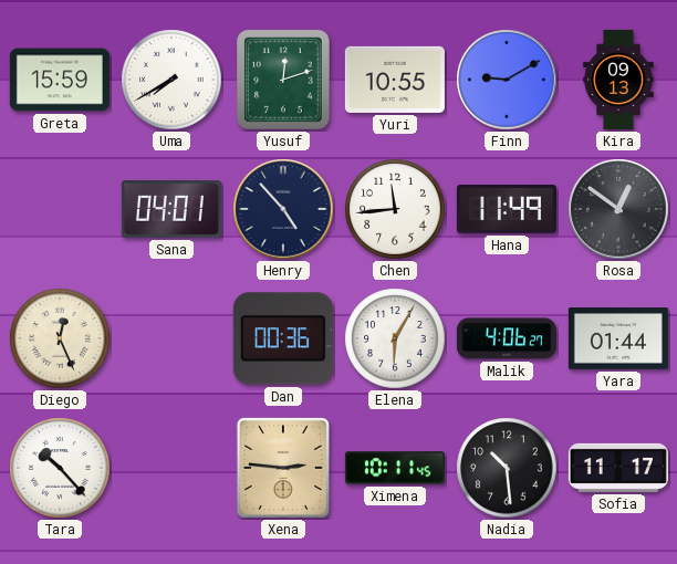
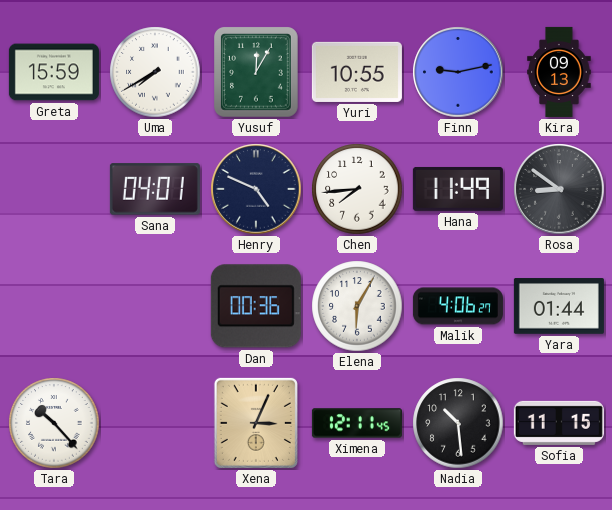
Yusuf: 12:12 -> 12:05
Finn: 9:10 -> 9:13
Henry: 4:53 -> 4:49
Chen: 11:44 -> 7:44
Rosa: 12:51 -> 8:51
Diego: 12:26 -> none
Xena: 2:46 -> 3:04
Ximena: 10:11 -> 12:11
Sofia: 11:17 -> 11:15
